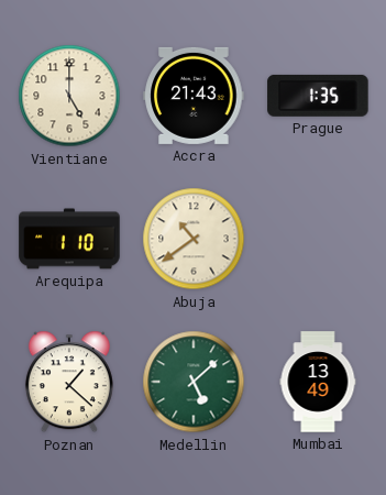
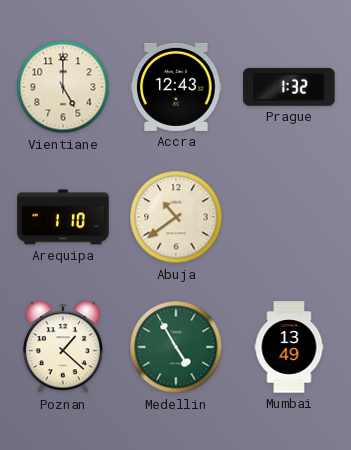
Accra: 21:43 -> 12:43
Prague: 1:35 -> 1:32
Medellin: 5:08 -> 4:55
